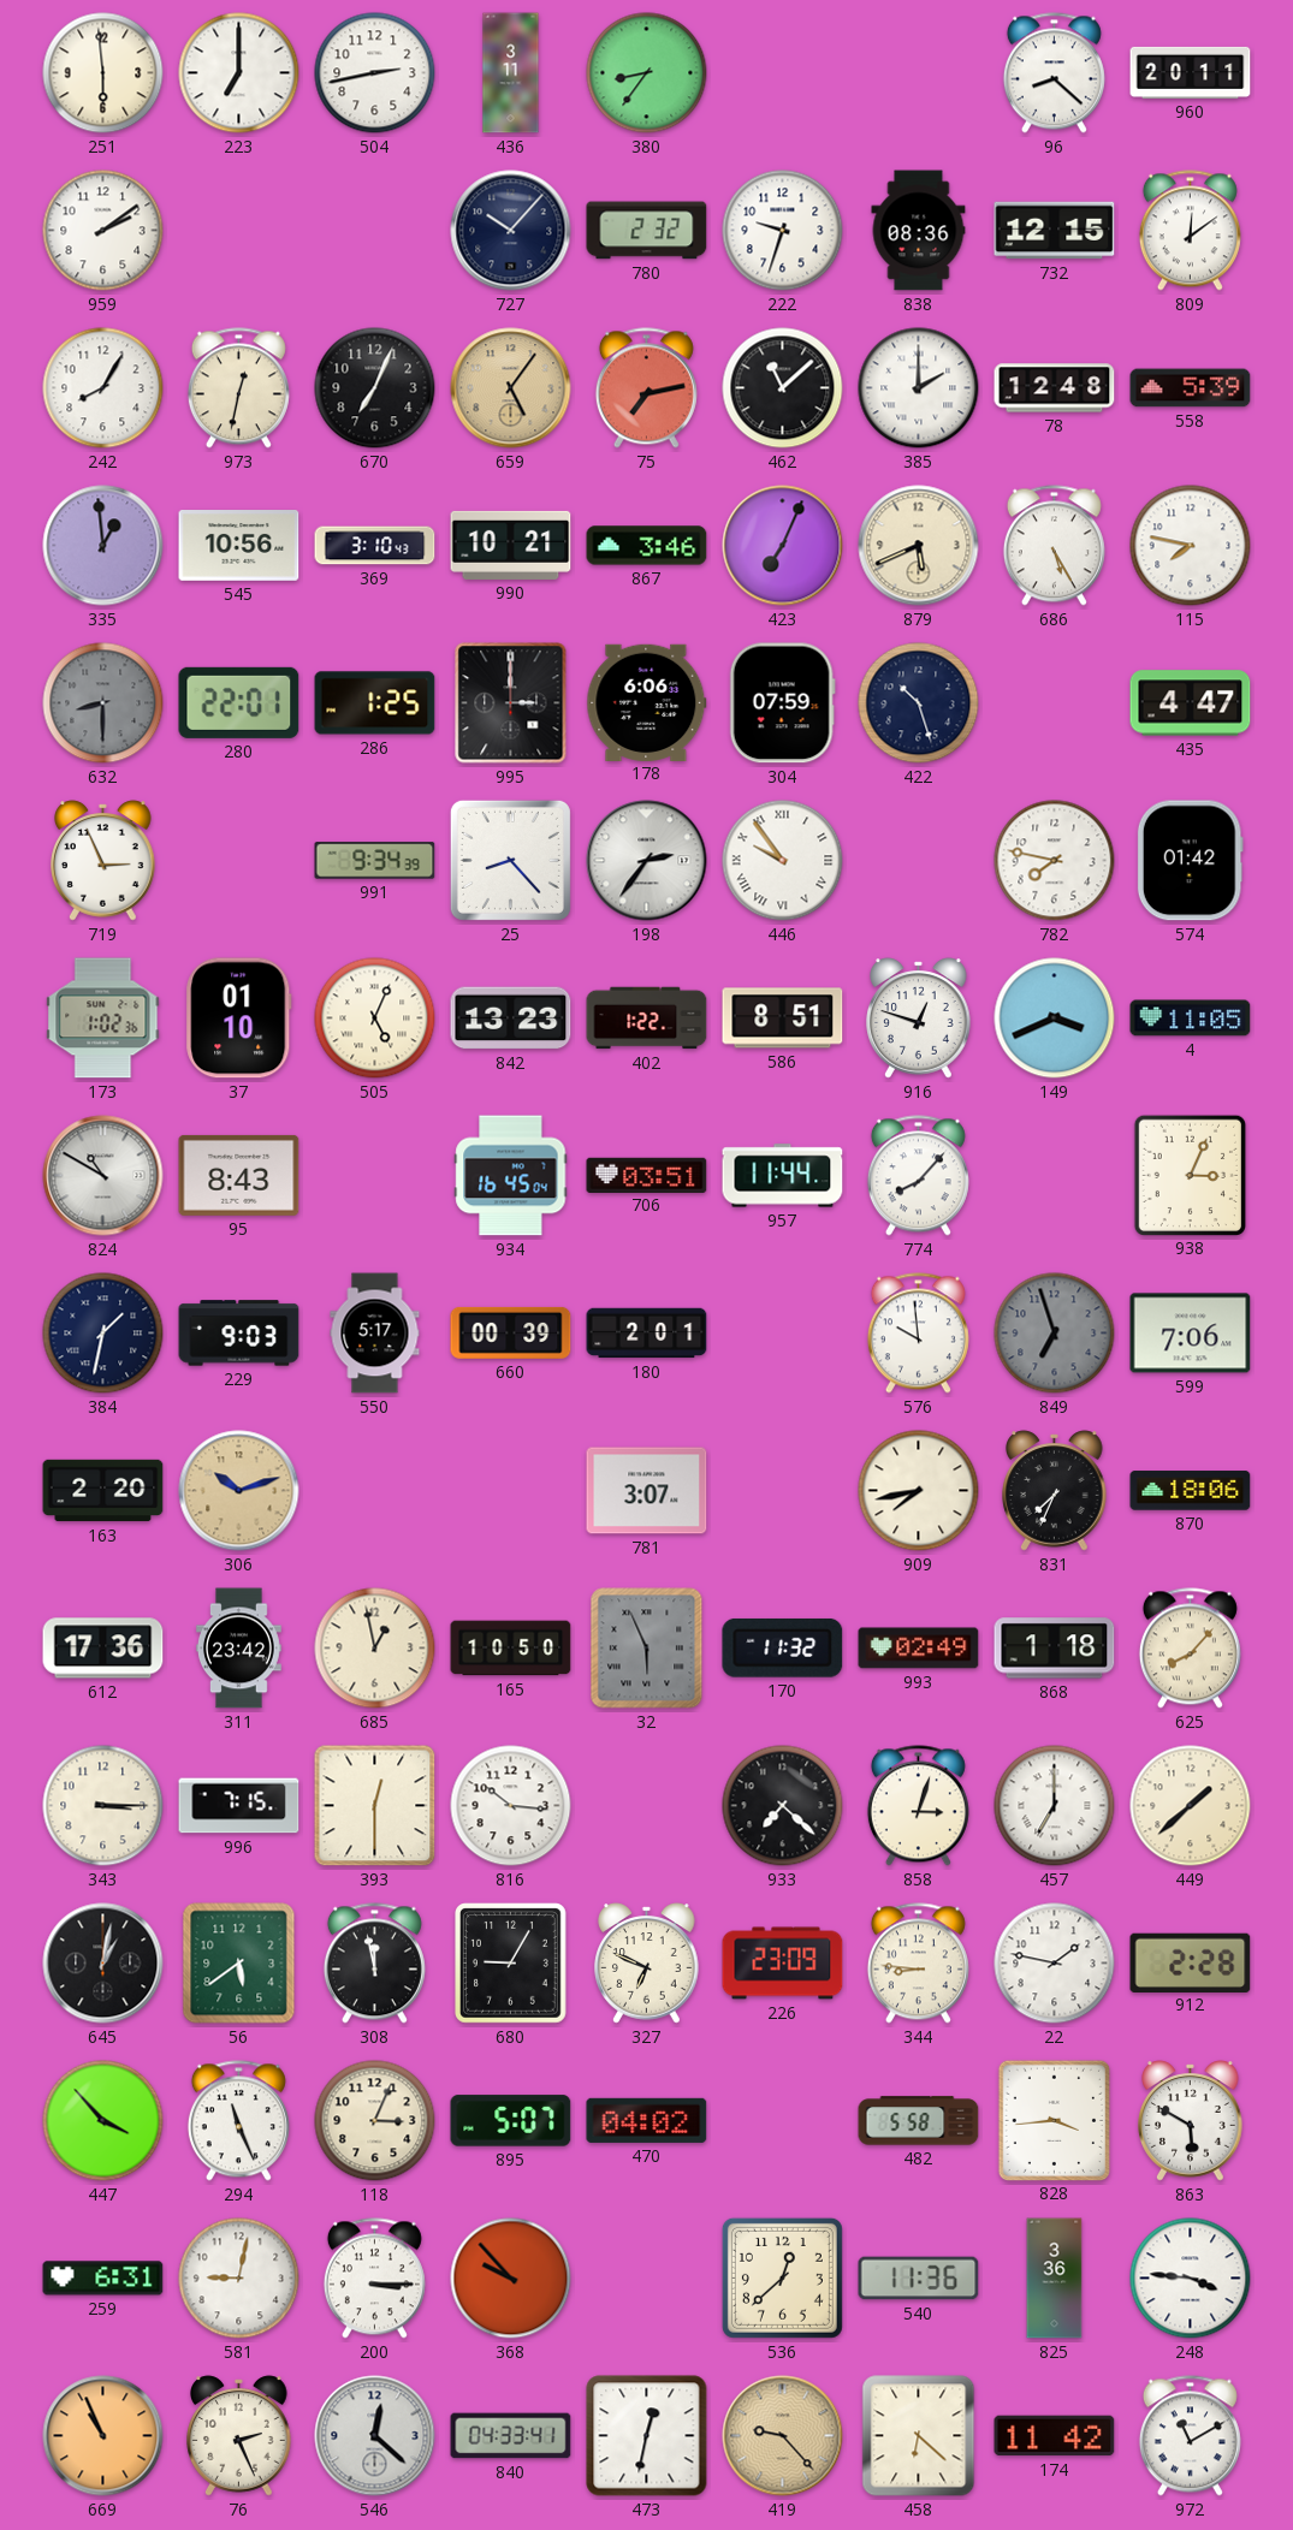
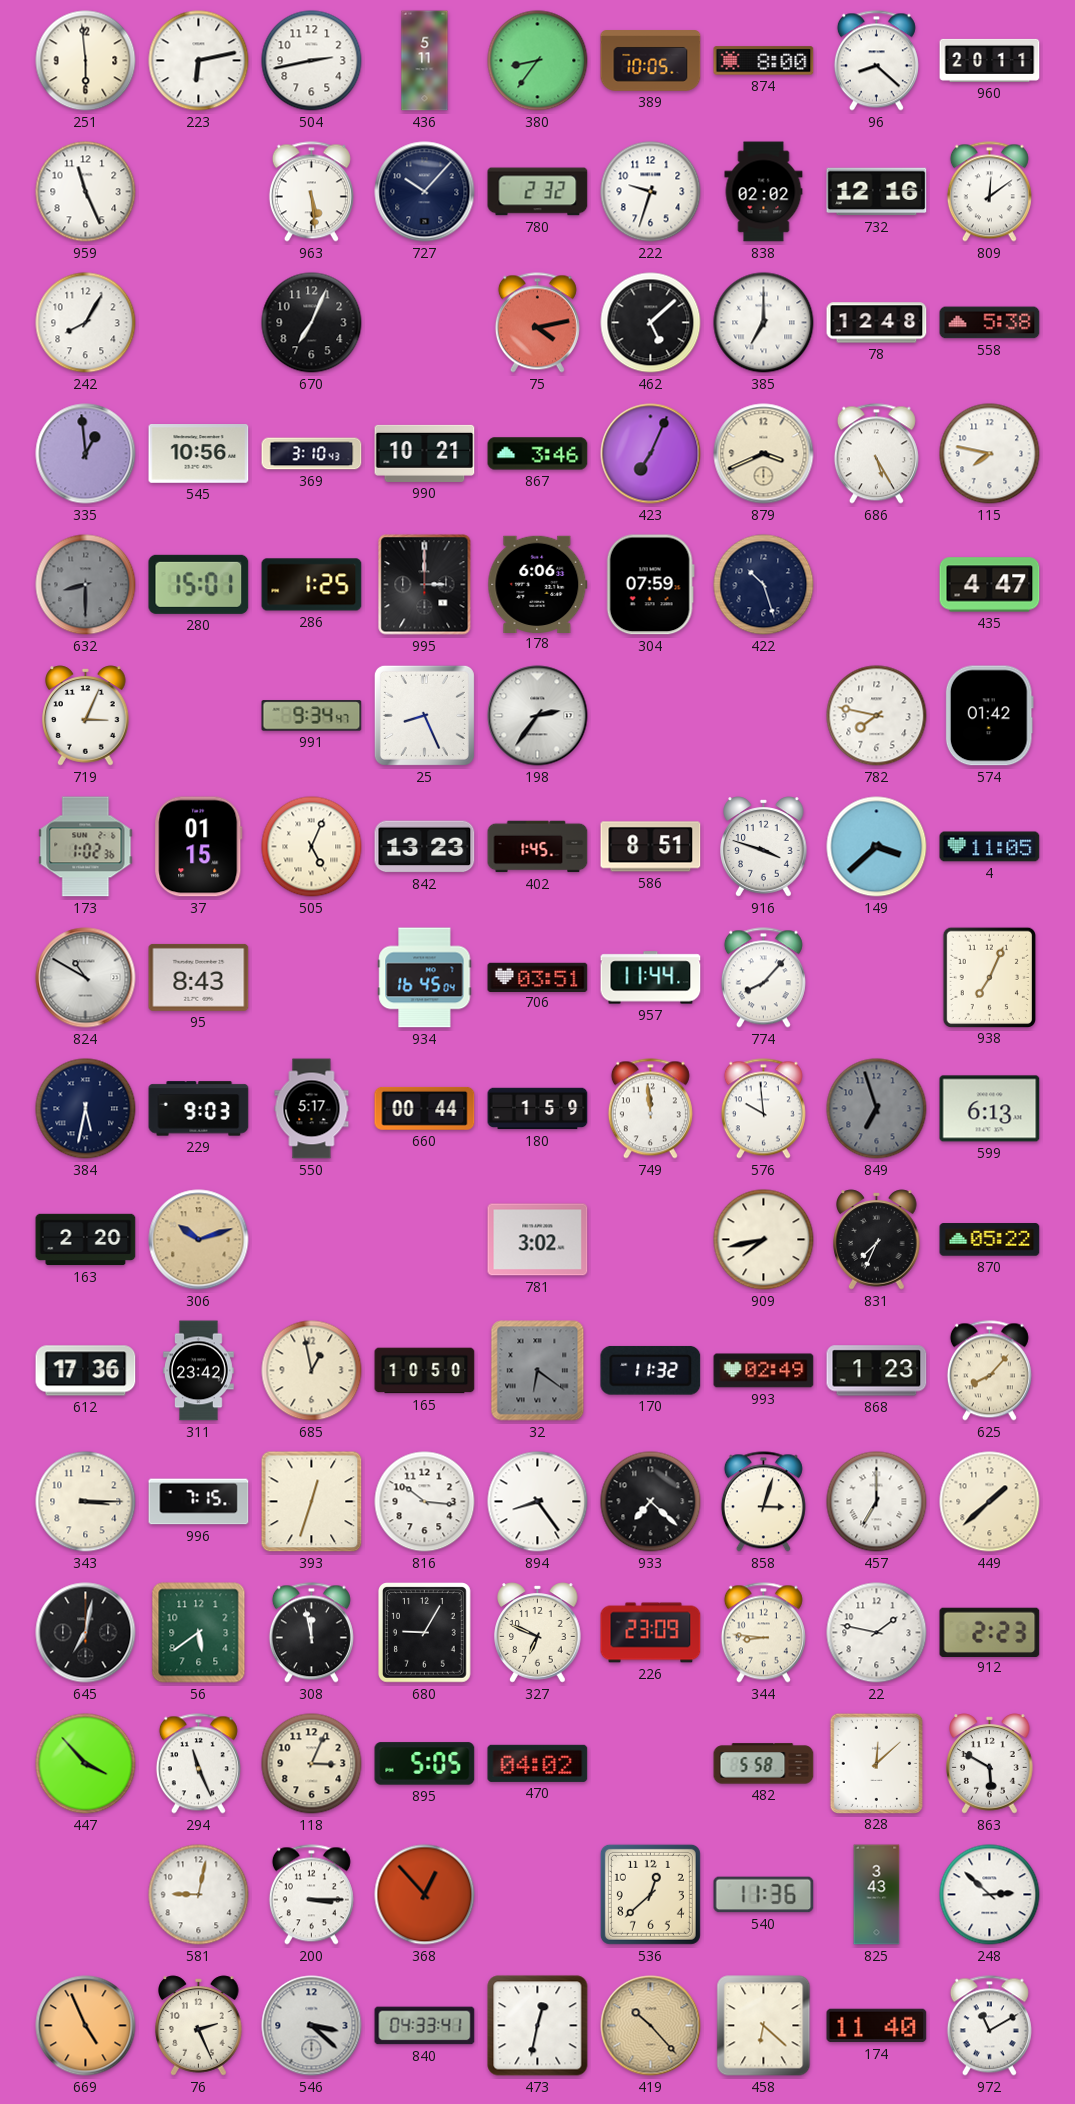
223: 7:00 -> 6:13
436: 3:11 -> 5:11
389: none -> 10:05
874: none -> 8:00
959: 2:09 -> 11:26
963: none -> 5:29
838: 08:36 -> 02:02
732: 12:15 -> 12:16
973: 12:32 -> none
659: 5:06 -> none
75: 7:13 -> 4:13
462: 11:08 -> 5:08
385: 2:00 -> 7:00
558: 5:39 -> 5:38
879: 5:41 -> 3:41
280: 22:01 -> 15:01
719: 2:56 -> 3:04
991: 9:34:39 -> 9:34:47
25: 8:23 -> 8:26
446: 9:54 -> none
37: 01:10 -> 01:15
402: 1:22 -> 1:45
916: 12:48 -> 3:48
149: 3:41 -> 3:38
938: 3:04 -> 7:04
384: 1:32 -> 5:32
660: 00:39 -> 00:44
180: 2:01 -> 1:59
749: none -> 11:59
599: 7:06 -> 6:13
781: 3:07 -> 3:02
870: 18:06 -> 05:22
32: 5:56 -> 6:21
868: 1:18 -> 1:23
393: 12:30 -> 12:33
894: none -> 8:24
645: 1:02 -> 7:02
912: 2:28 -> 2:23
895: 5:07 -> 5:05
828: 3:44 -> 12:08
259: 6:31 -> none
368: 9:53 -> 12:53
825: 3:36 -> 3:43
248: 3:46 -> 2:52
669: 10:56 -> 4:56
546: 12:22 -> 3:22
419: 9:23 -> 10:23
174: 11:42 -> 11:40
